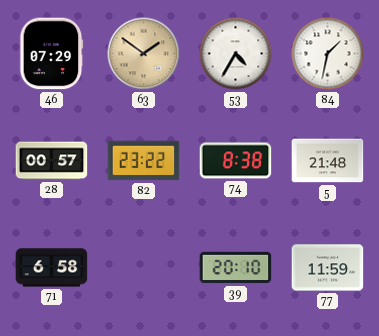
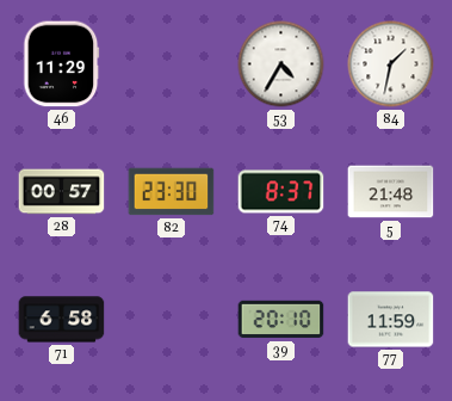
46: 07:29 -> 11:29
63: 1:51 -> none
82: 23:22 -> 23:30
74: 8:38 -> 8:37
